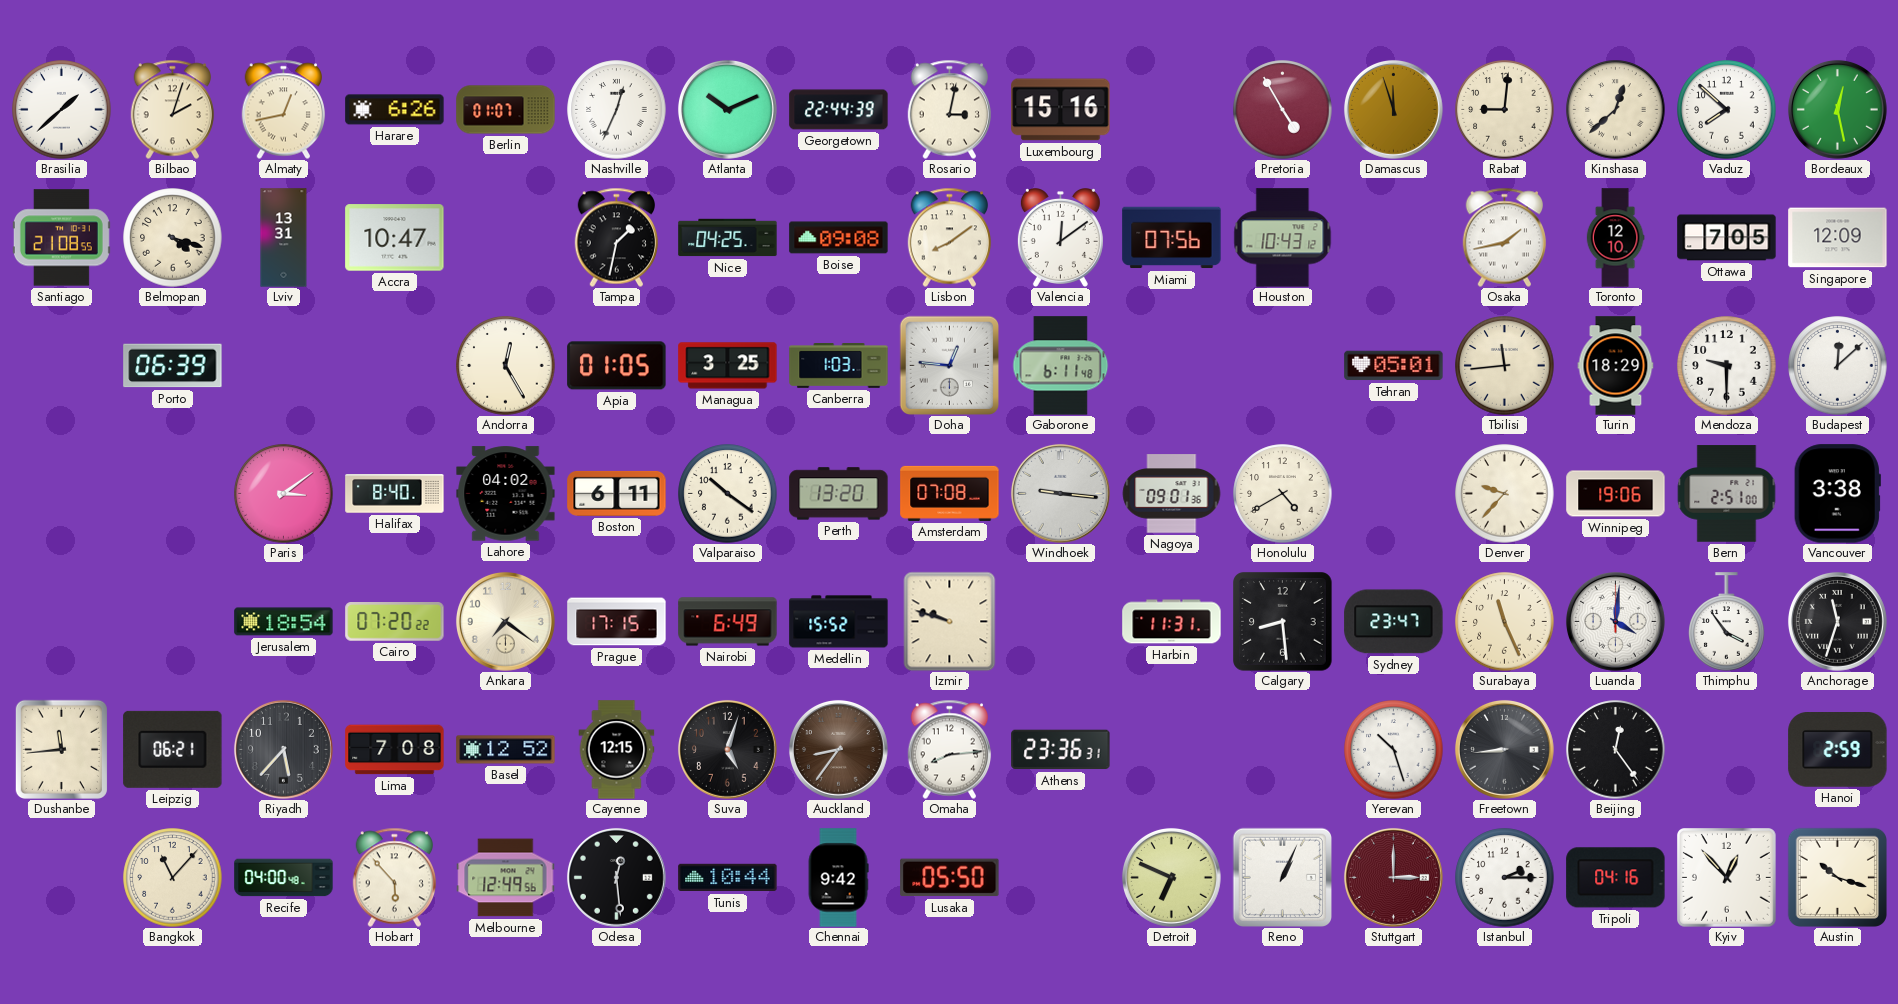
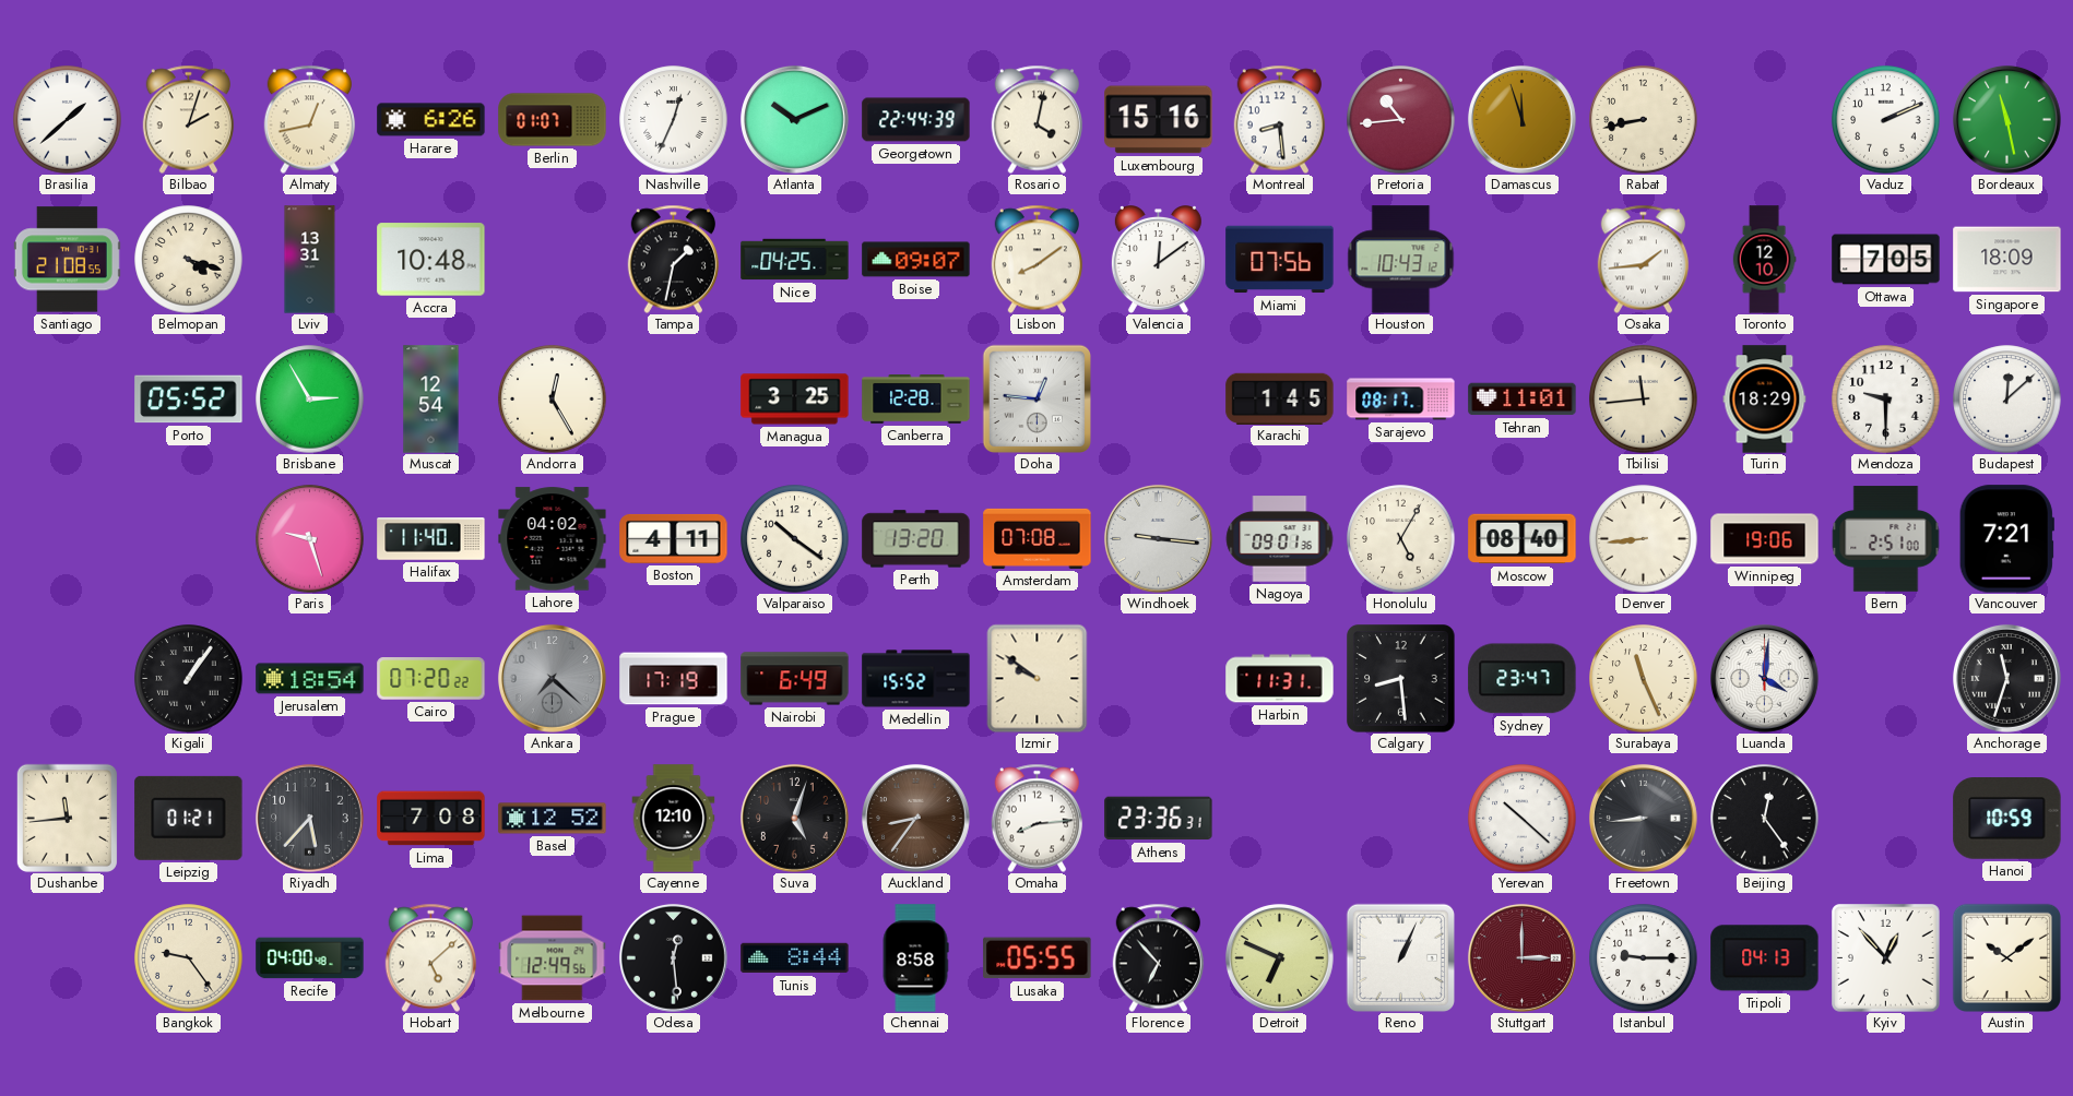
Rosario: 3:02 -> 4:02
Montreal: none -> 8:29
Pretoria: 4:55 -> 10:44
Rabat: 9:01 -> 8:43
Kinshasa: 12:38 -> none
Vaduz: 7:52 -> 2:11
Bordeaux: 12:28 -> 11:28
Accra: 10:47 -> 10:48
Boise: 09:08 -> 09:07
Osaka: 1:43 -> 1:44
Singapore: 12:09 -> 18:09
Porto: 06:39 -> 05:52
Brisbane: none -> 2:55
Muscat: none -> 12:54
Apia: 01:05 -> none
Canberra: 1:03 -> 12:28
Gaborone: 6:11 -> none
Karachi: none -> 1:45
Sarajevo: none -> 08:17
Tehran: 05:01 -> 11:01
Paris: 3:09 -> 9:27
Halifax: 8:40 -> 11:40
Boston: 6:11 -> 4:11
Honolulu: 4:40 -> 5:05
Moscow: none -> 08:40
Denver: 9:37 -> 8:44
Vancouver: 3:38 -> 7:21
Kigali: none -> 1:06
Ankara: 7:21 -> 7:22
Ankara dial: cream -> grey
Prague: 17:15 -> 17:19
Izmir: 9:48 -> 9:51
Thimphu: 3:54 -> none
Leipzig: 06:21 -> 01:21
Cayenne: 12:15 -> 12:10
Yerevan: 10:27 -> 10:22
Hanoi: 2:59 -> 10:59
Bangkok: 11:07 -> 9:24
Hobart: 5:53 -> 5:08
Tunis: 10:44 -> 8:44
Chennai: 9:42 -> 8:58
Lusaka: 05:50 -> 05:55
Florence: none -> 6:53
Istanbul: 2:15 -> 9:15
Tripoli: 04:16 -> 04:13
Austin: 10:18 -> 10:09
